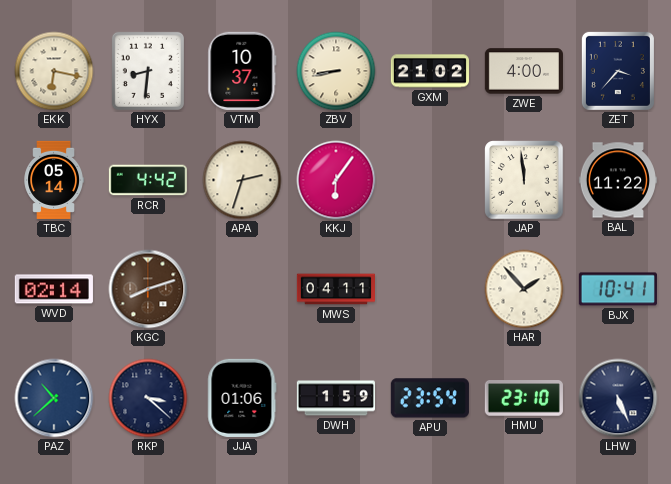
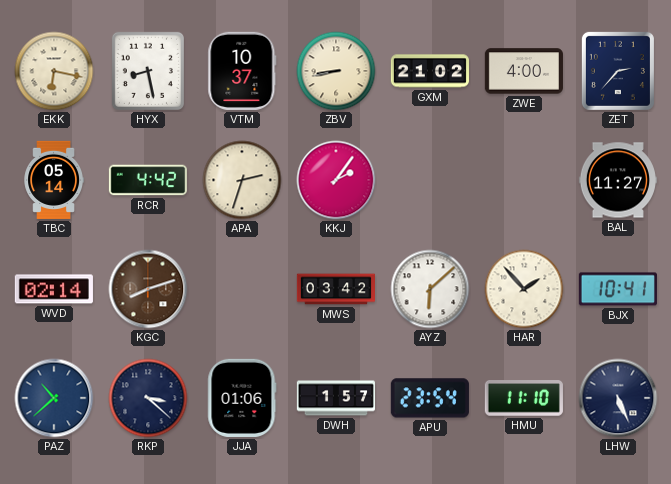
HYX: 8:31 -> 8:28
ZET: 3:37 -> 2:37
KKJ: 6:06 -> 2:06
JAP: 11:59 -> none
BAL: 11:22 -> 11:27
MWS: 04:11 -> 03:42
AYZ: none -> 6:08
DWH: 1:59 -> 1:57
HMU: 23:10 -> 11:10
